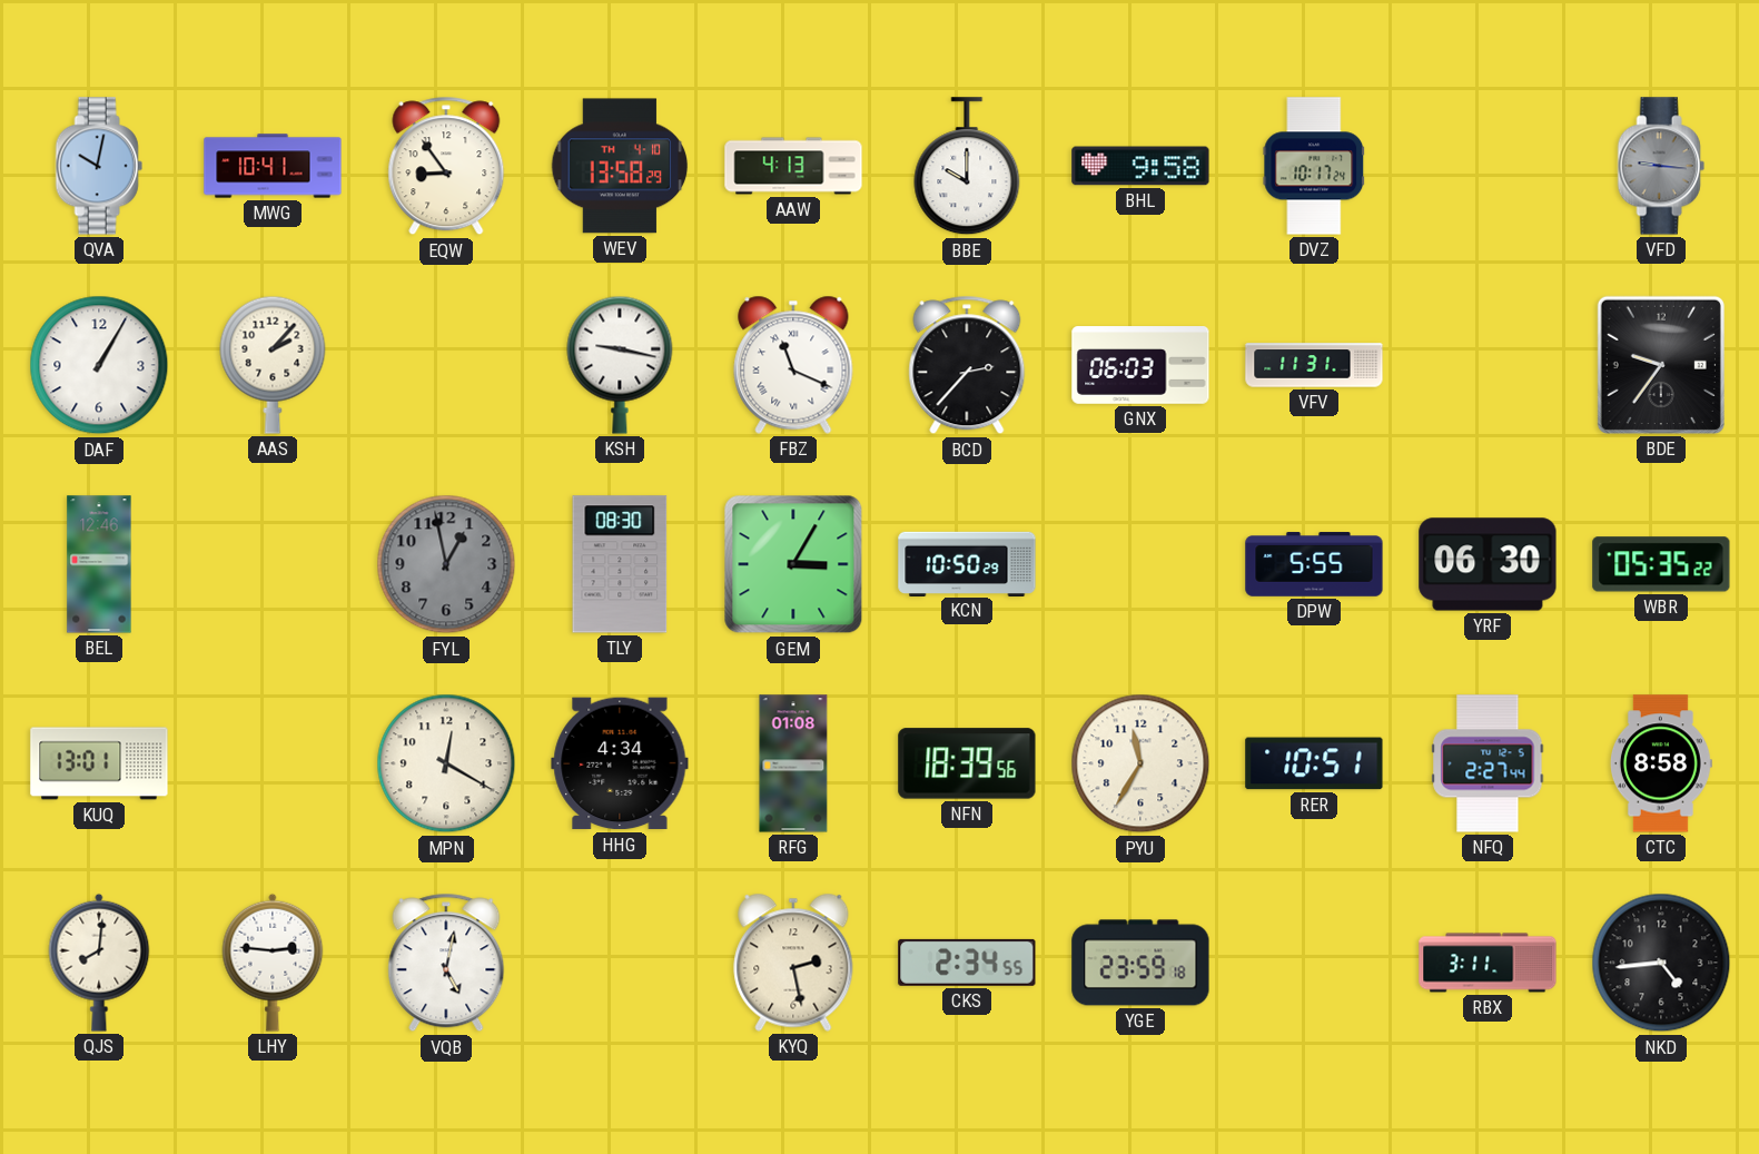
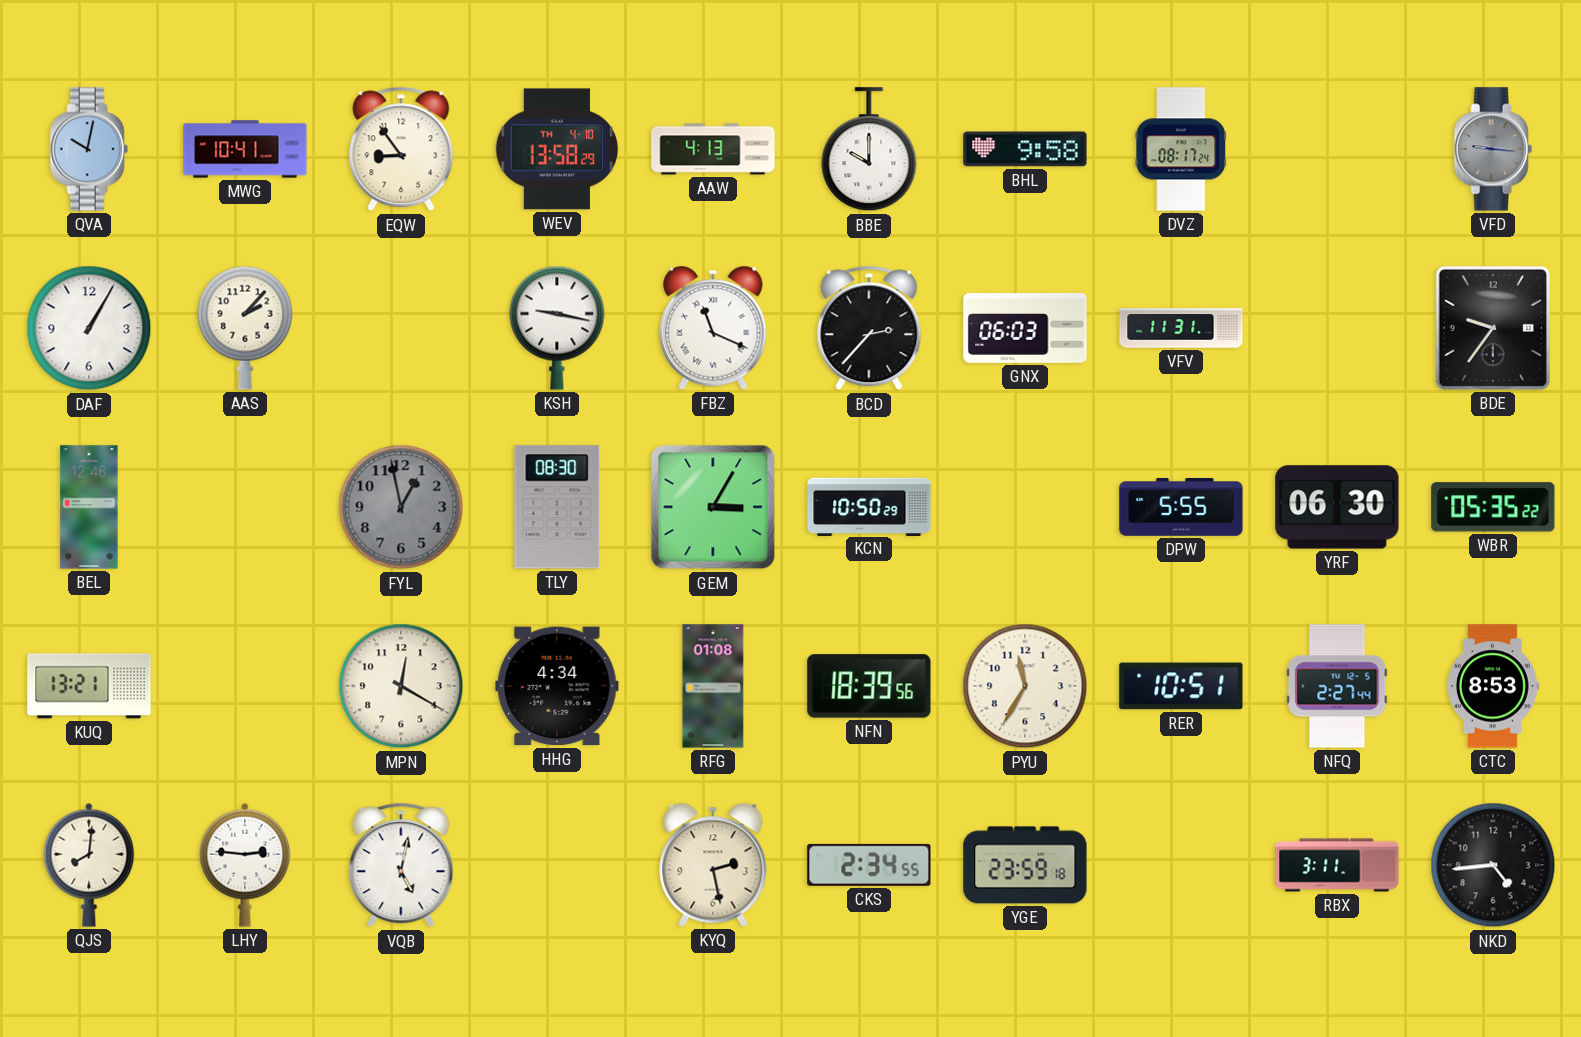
DVZ: 10:17 -> 08:17
KUQ: 13:01 -> 13:21
CTC: 8:58 -> 8:53
